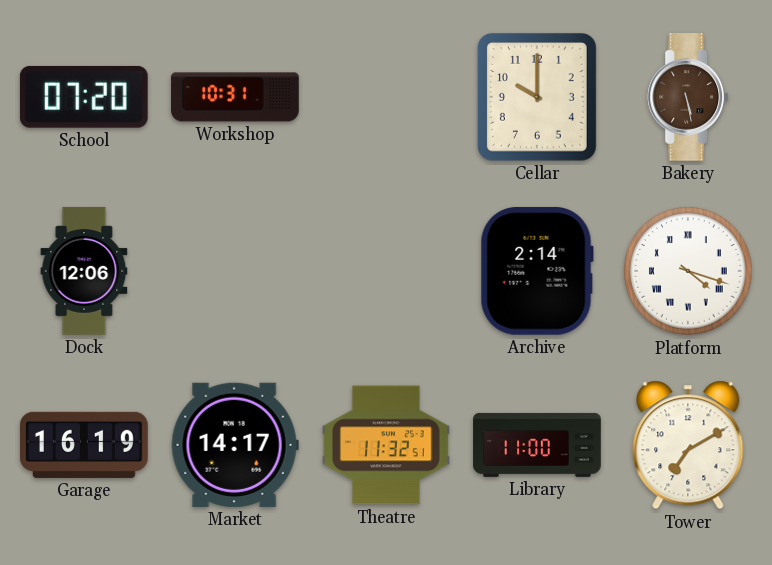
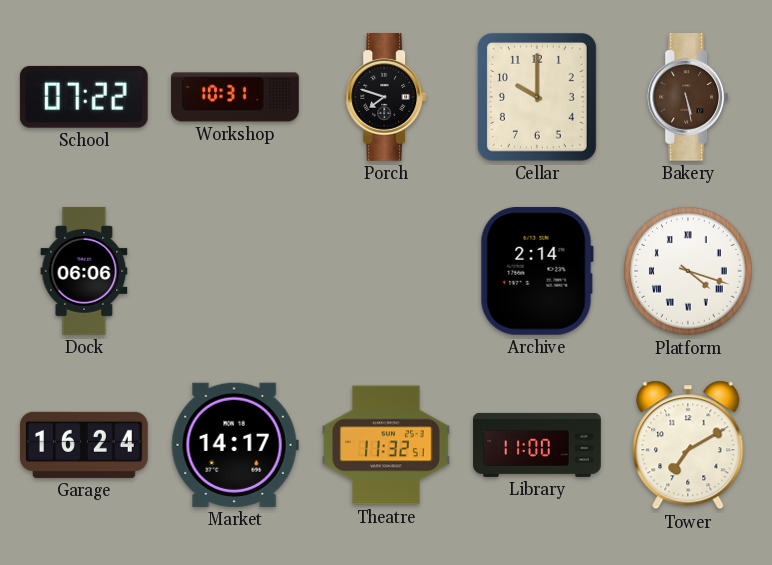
School: 07:20 -> 07:22
Porch: none -> 7:48
Dock: 12:06 -> 06:06
Garage: 16:19 -> 16:24
